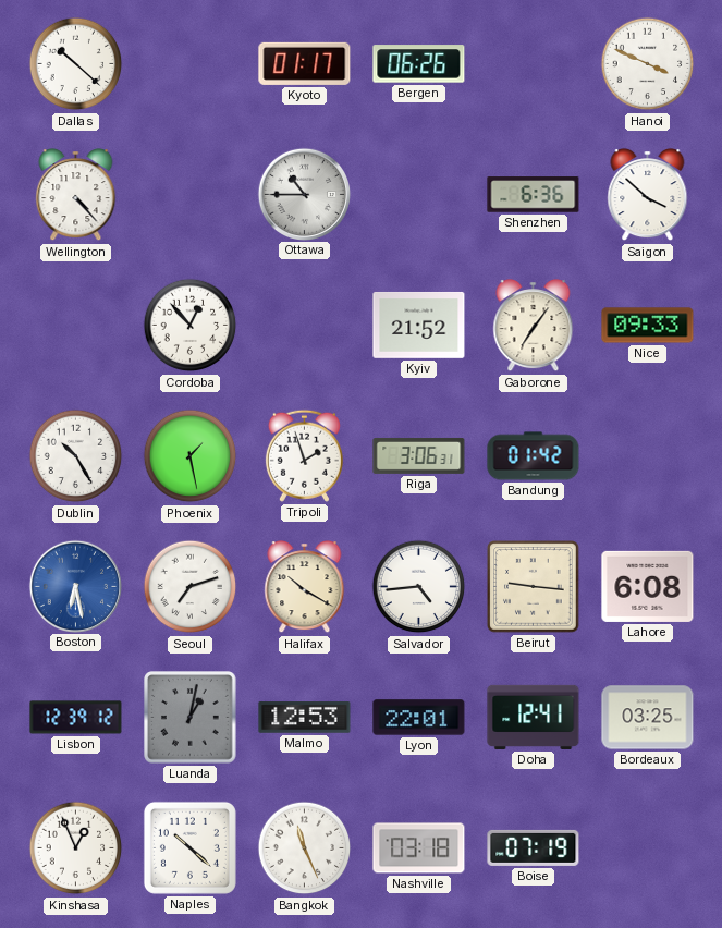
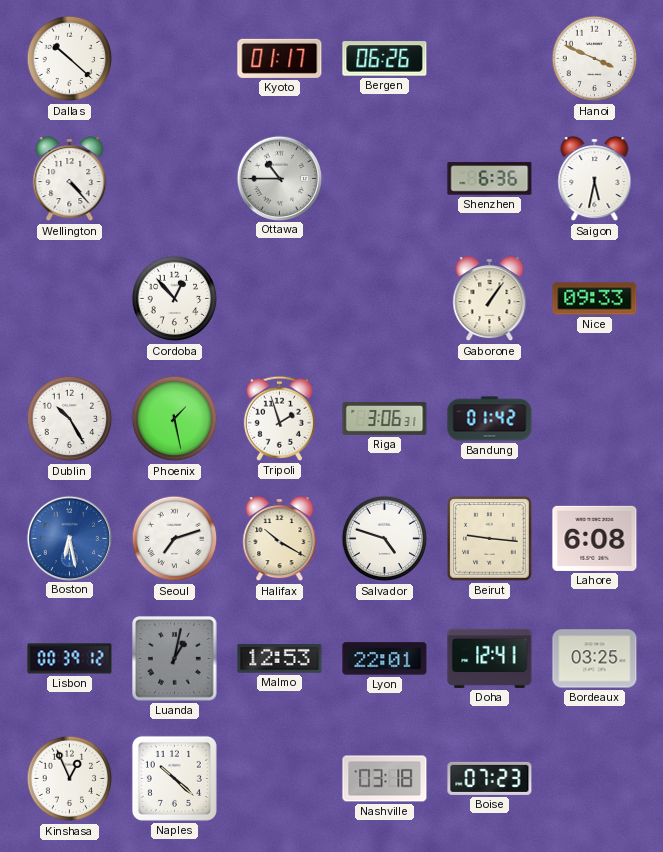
Saigon: 3:52 -> 5:32
Kyiv: 21:52 -> none
Gaborone: 7:06 -> 1:06
Salvador: 4:44 -> 4:48
Lisbon: 12:39 -> 00:39
Bangkok: 11:26 -> none
Boise: 07:19 -> 07:23
